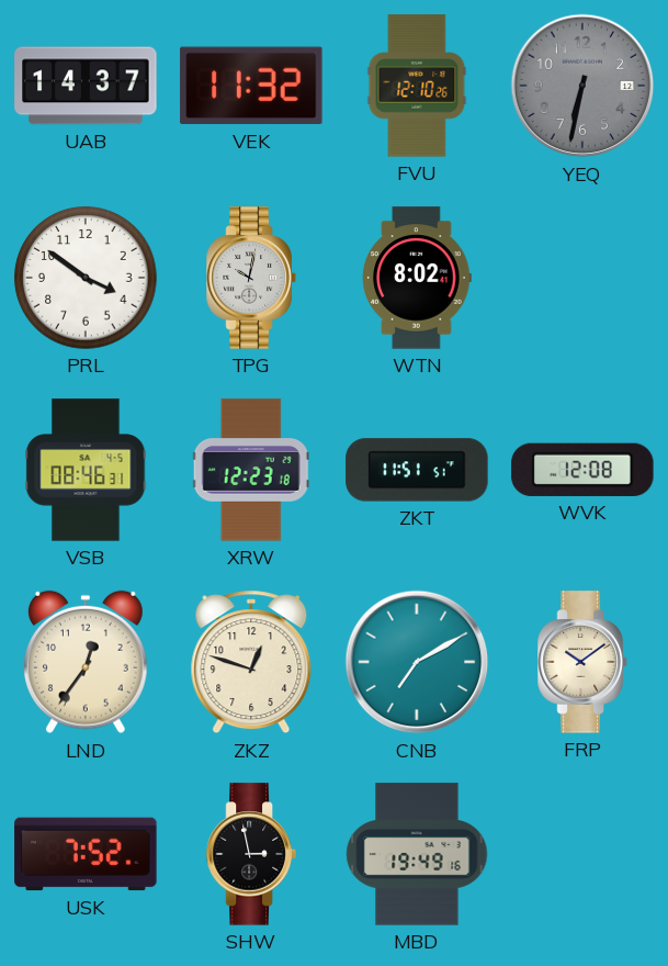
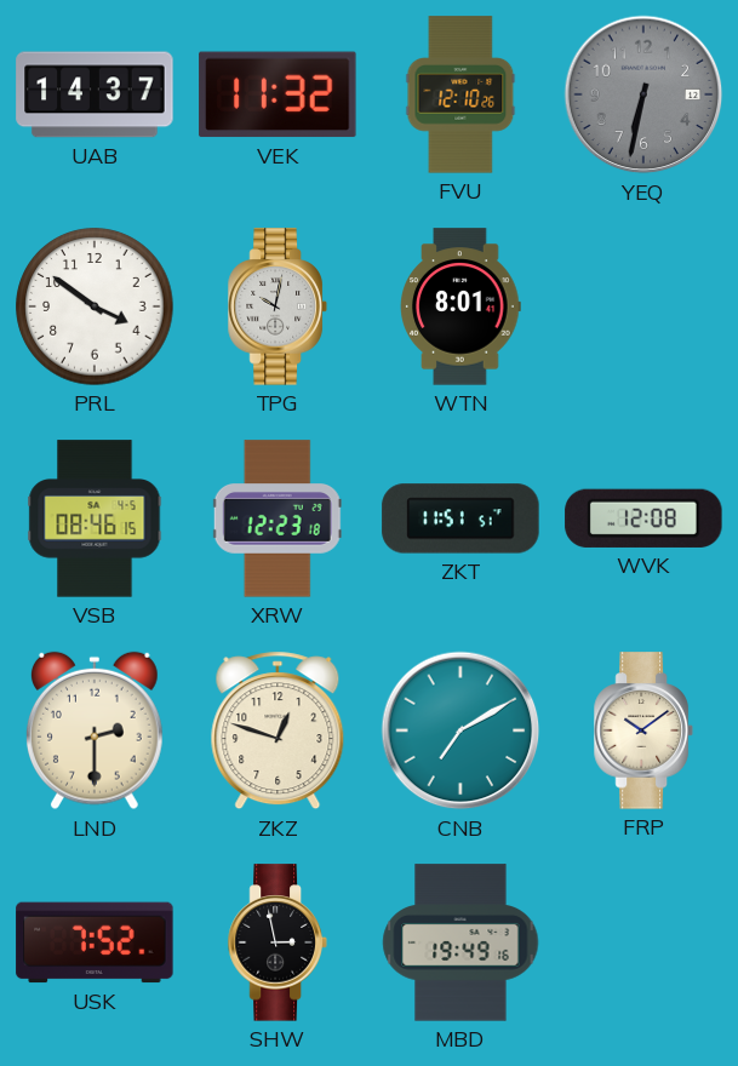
WTN: 8:02 -> 8:01
VSB: 08:46:31 -> 08:46:15
LND: 12:36 -> 2:30
